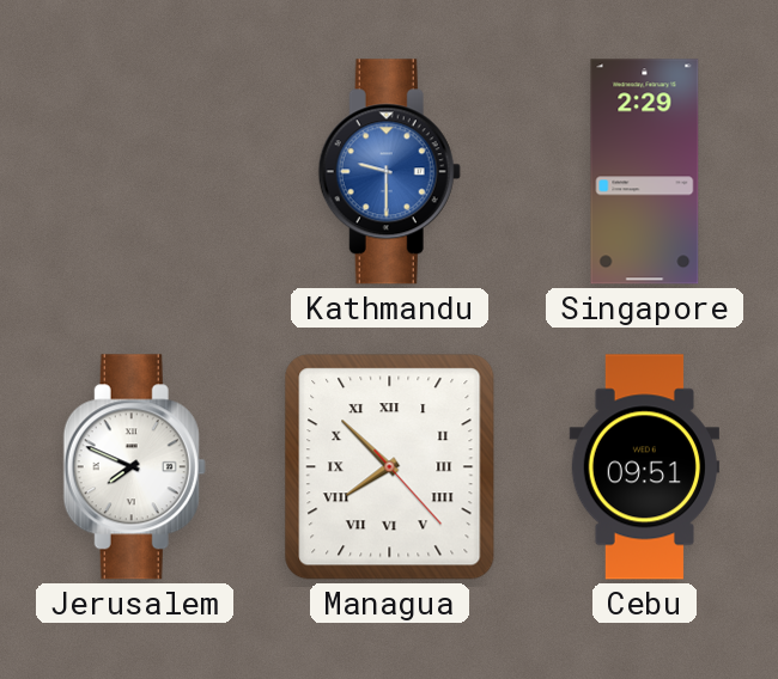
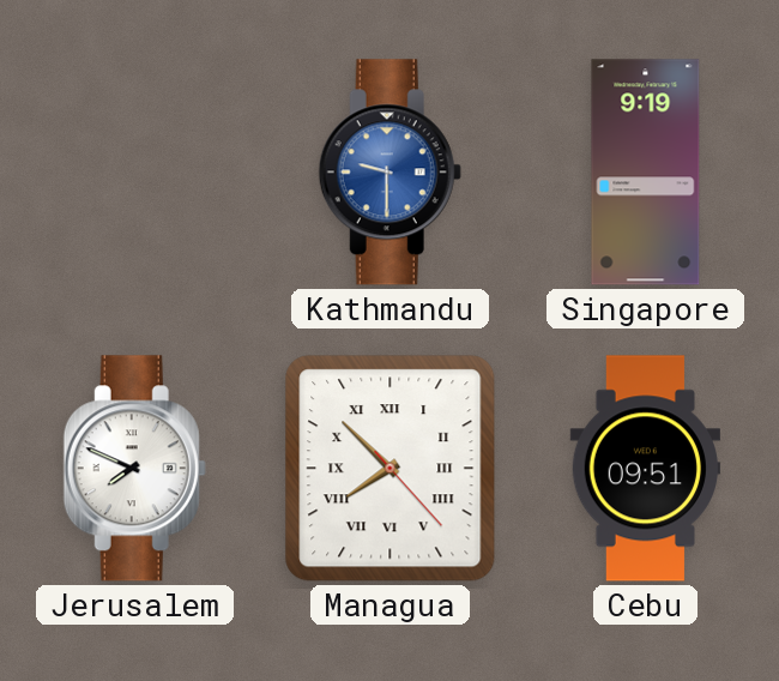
Singapore: 2:29 -> 9:19
